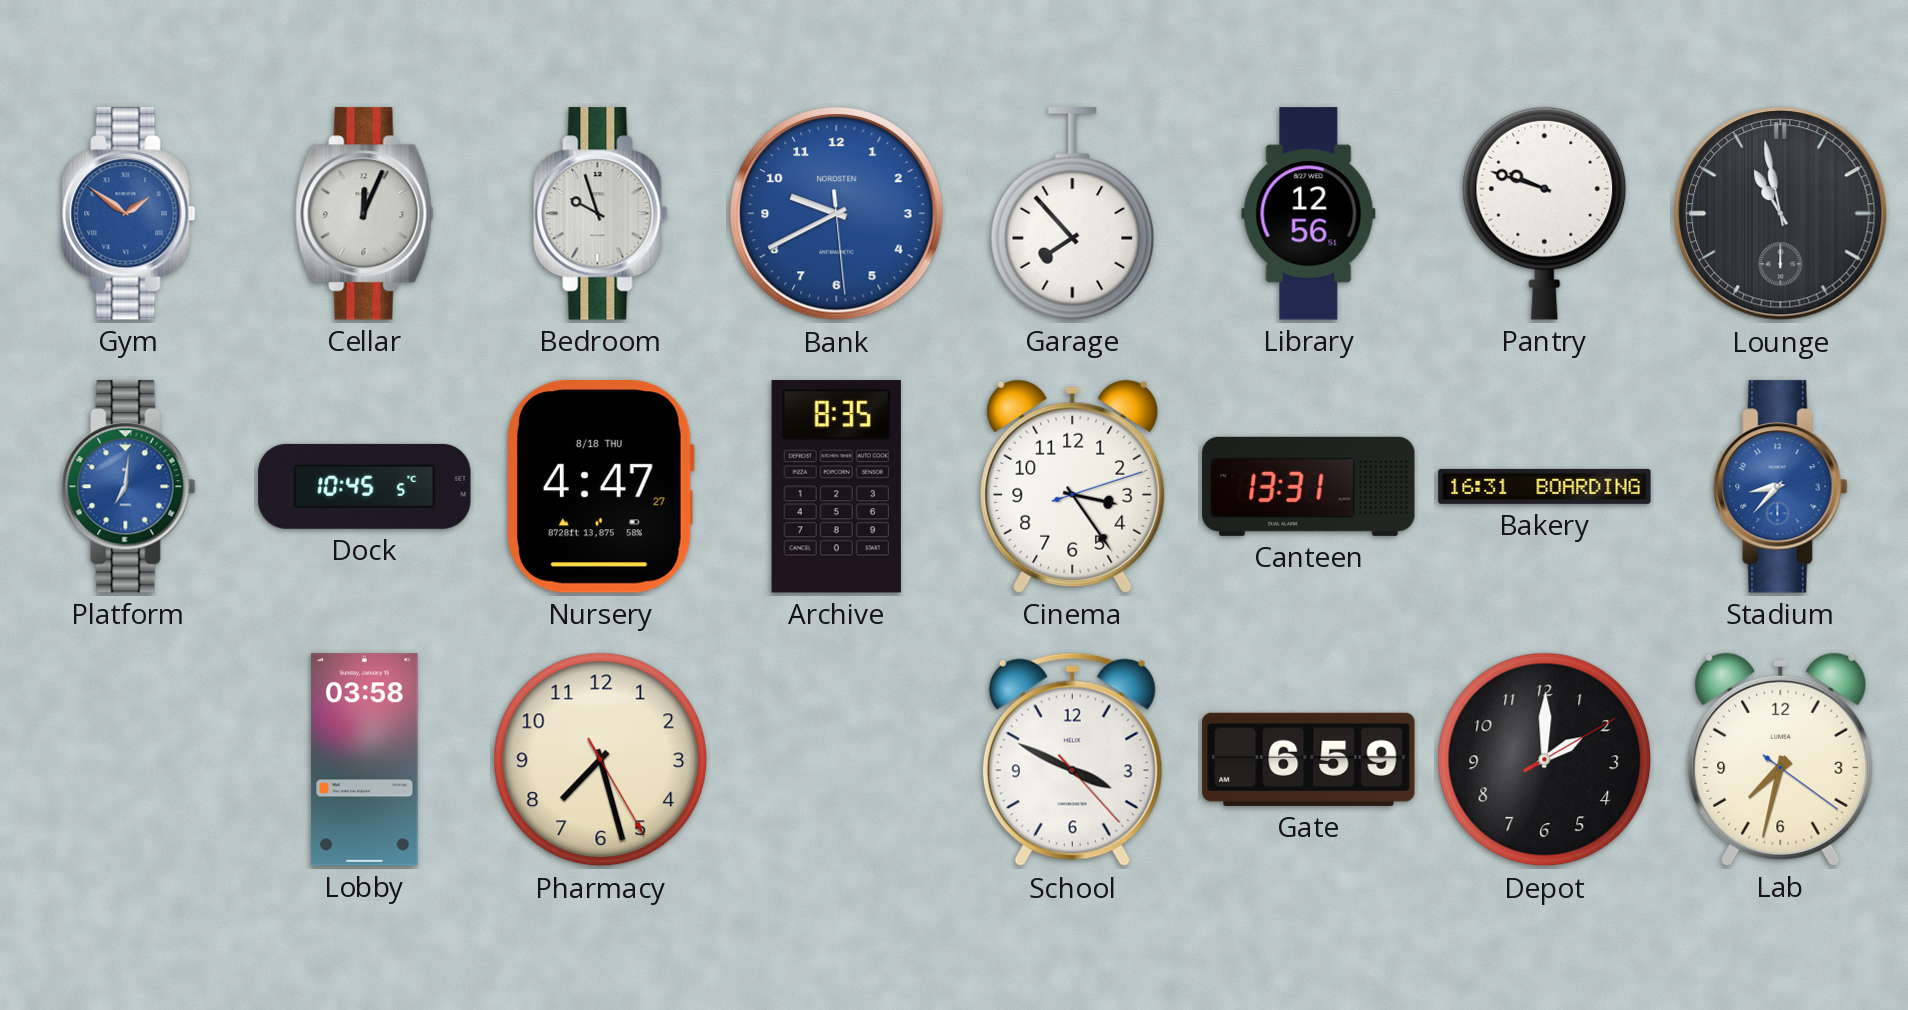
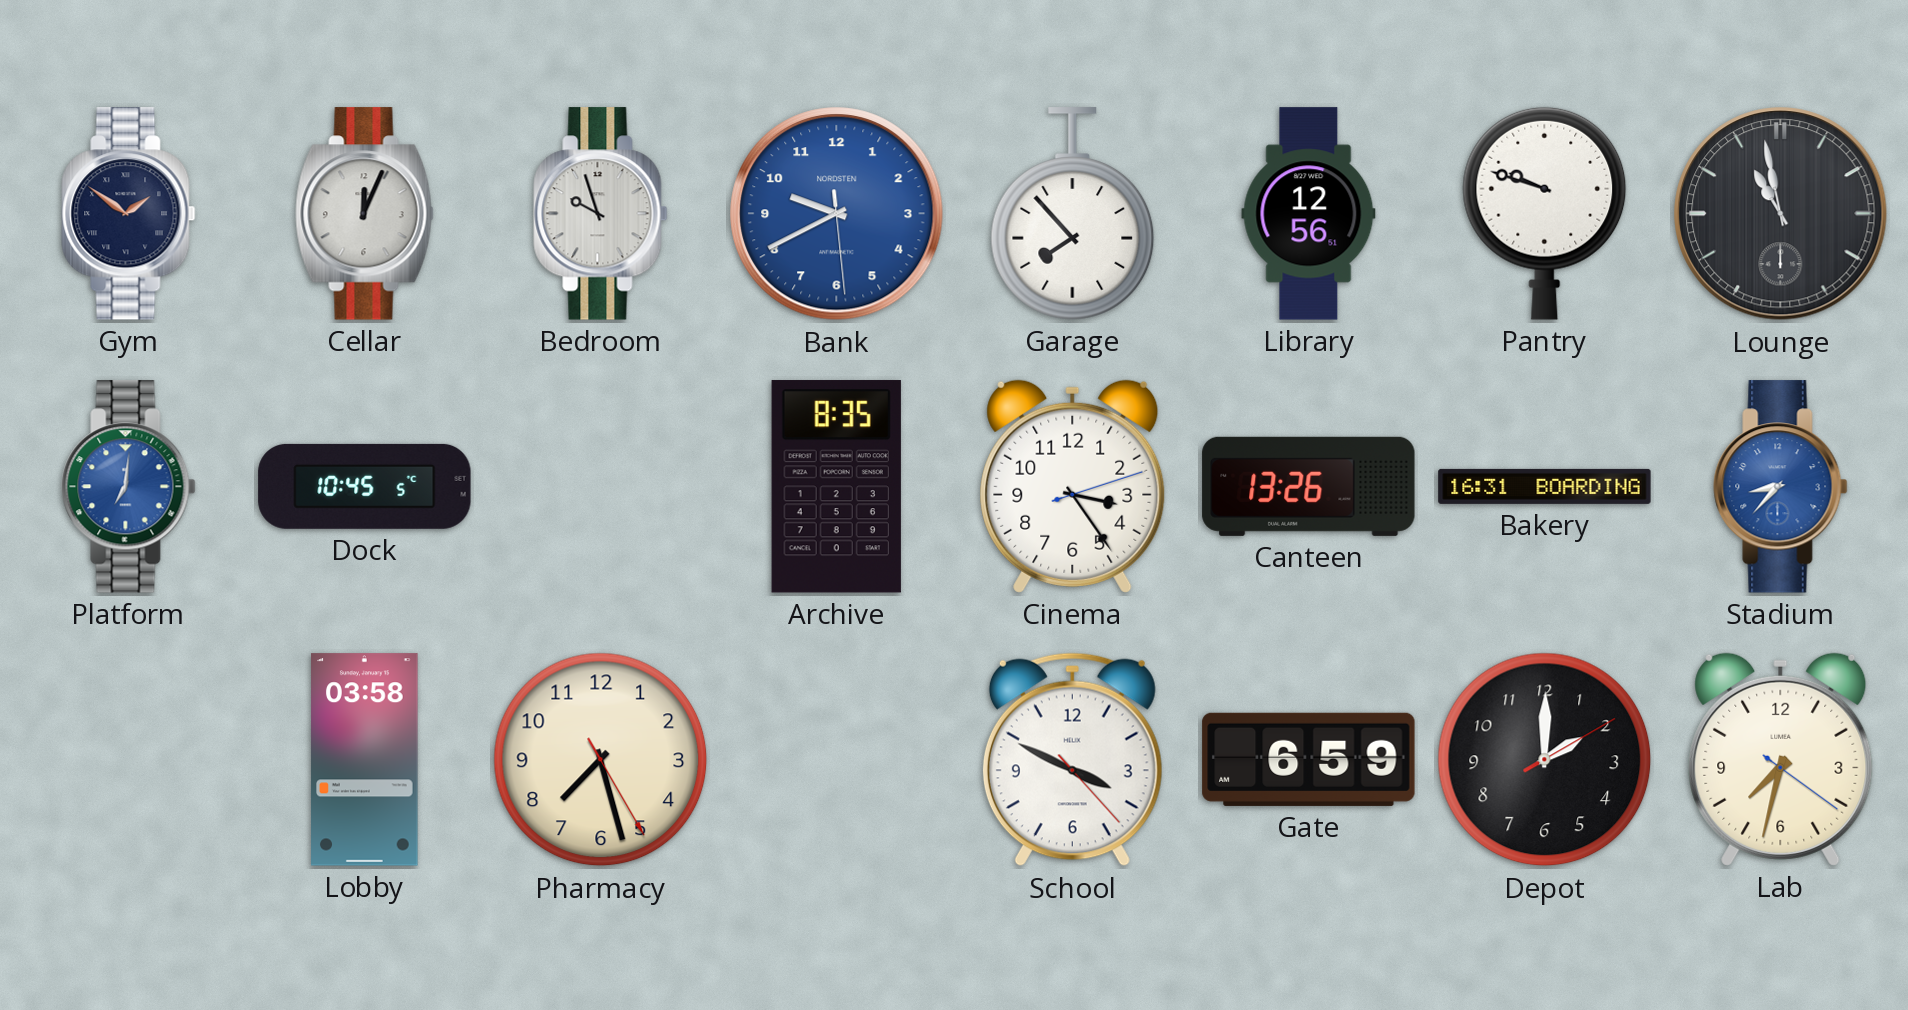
Gym dial: blue -> navy
Nursery: 4:47 -> none
Canteen: 13:31 -> 13:26
